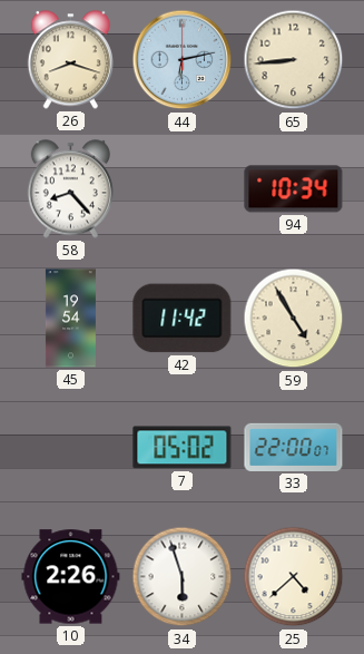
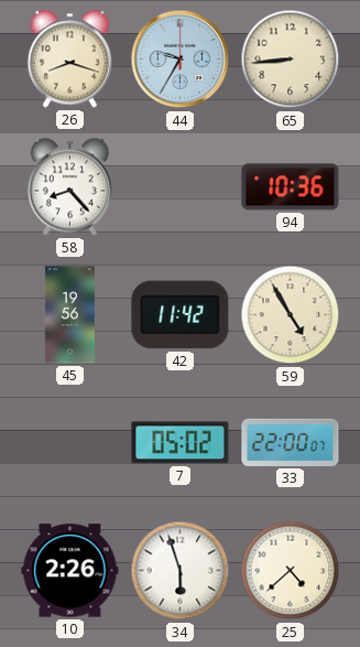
44: 6:13 -> 9:35
94: 10:34 -> 10:36
45: 19:54 -> 19:56
